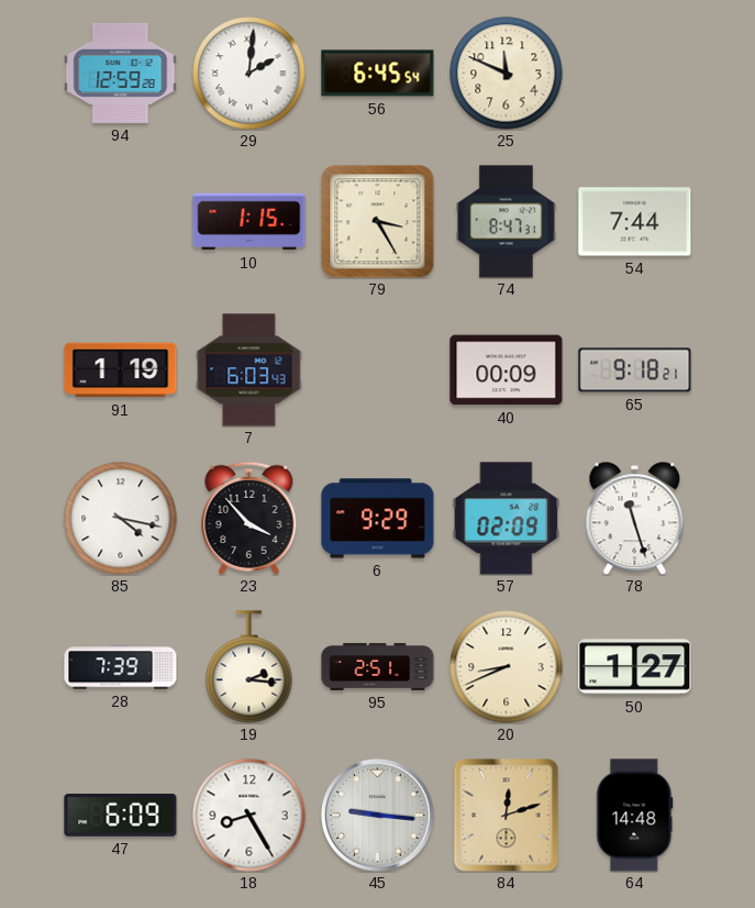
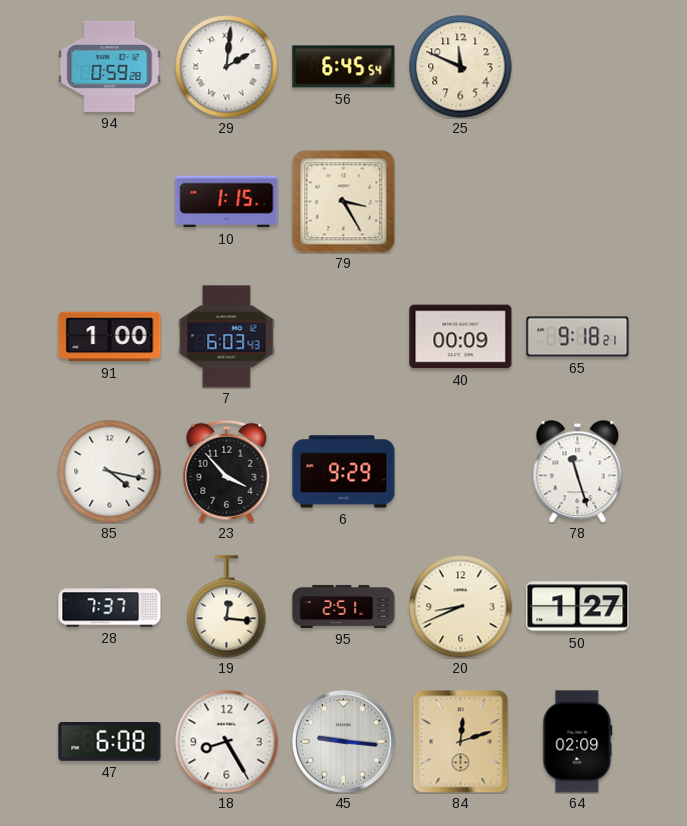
94: 12:59 -> 0:59
74: 8:47 -> none
54: 7:44 -> none
91: 1:19 -> 1:00
57: 02:09 -> none
28: 7:39 -> 7:37
19: 2:16 -> 12:16
47: 6:09 -> 6:08
64: 14:48 -> 02:09
